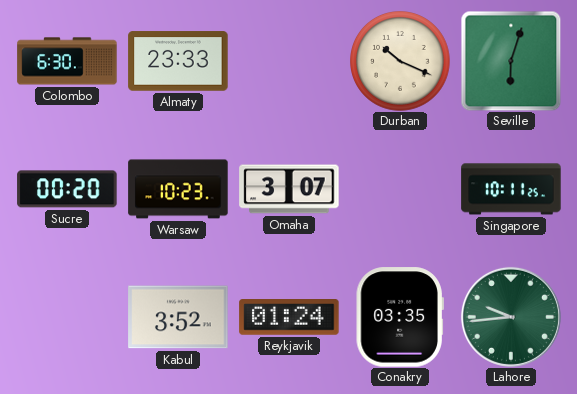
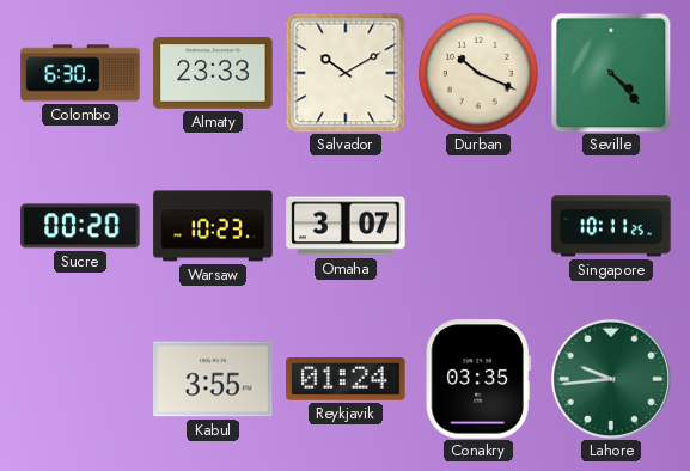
Salvador: none -> 10:10
Seville: 6:03 -> 4:23
Kabul: 3:52 -> 3:55
